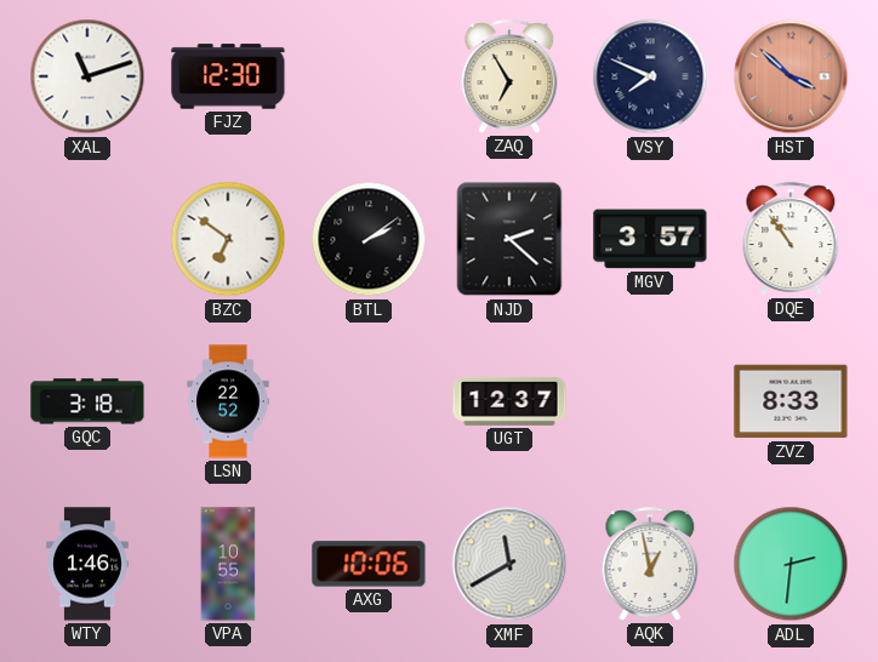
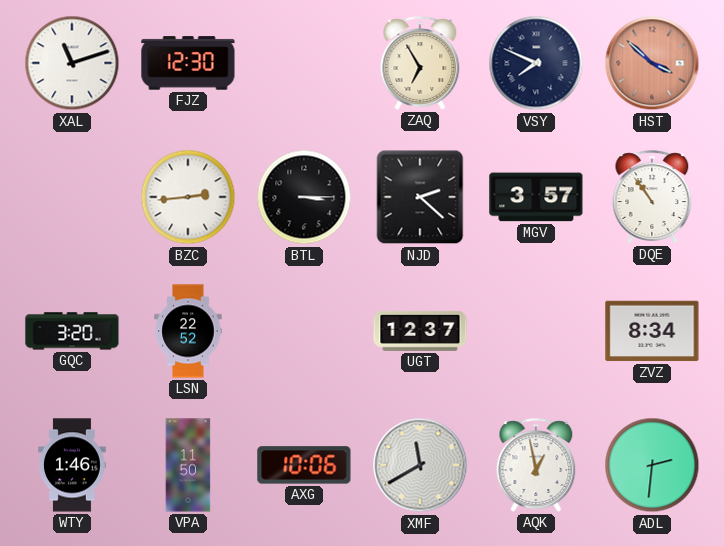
BZC: 6:51 -> 2:44
BTL: 2:09 -> 3:15
GQC: 3:18 -> 3:20
ZVZ: 8:33 -> 8:34
VPA: 10:55 -> 11:50
